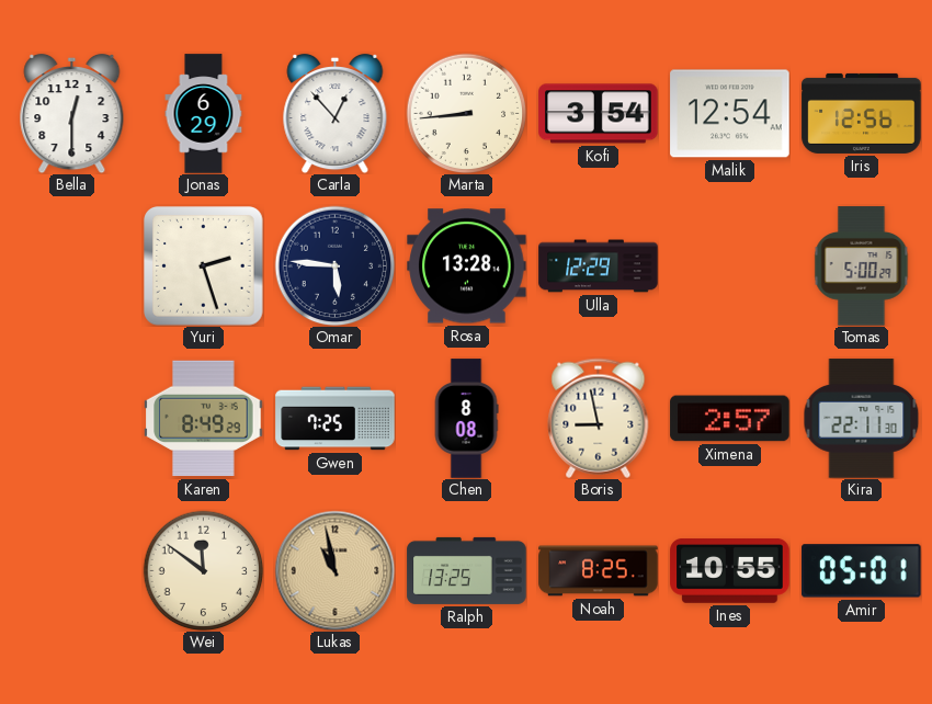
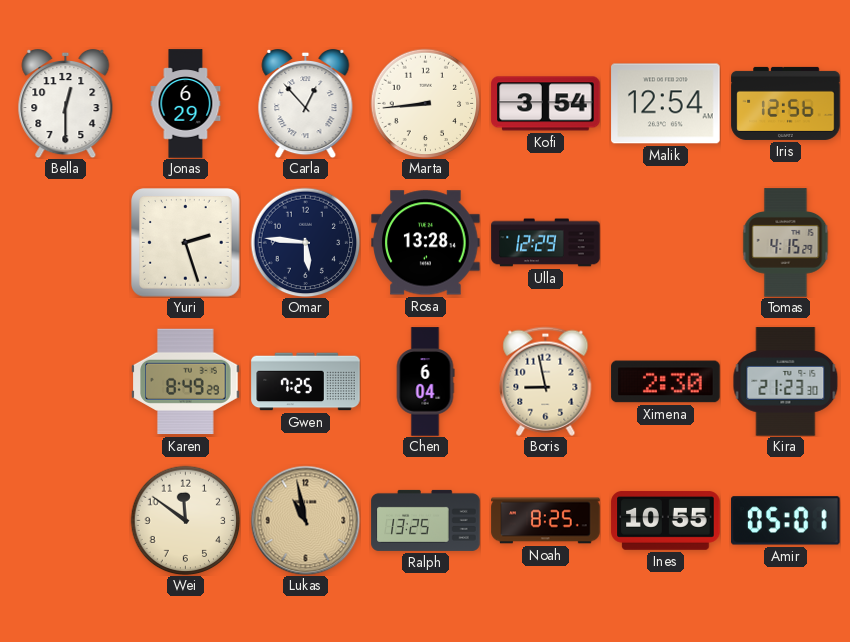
Tomas: 5:00 -> 4:15
Chen: 8:08 -> 6:04
Ximena: 2:57 -> 2:30
Kira: 22:11 -> 21:23
